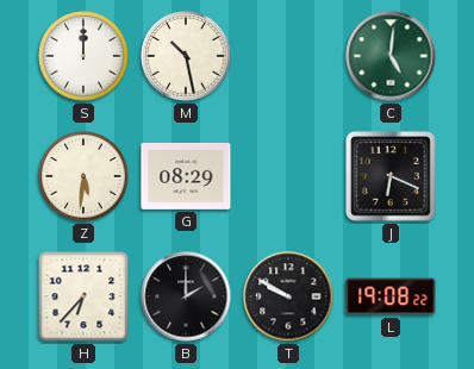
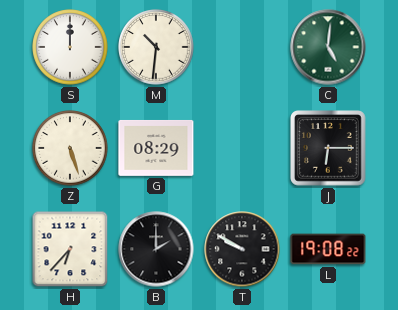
M: 10:28 -> 10:31
Z: 5:31 -> 5:27
J: 6:19 -> 6:15
